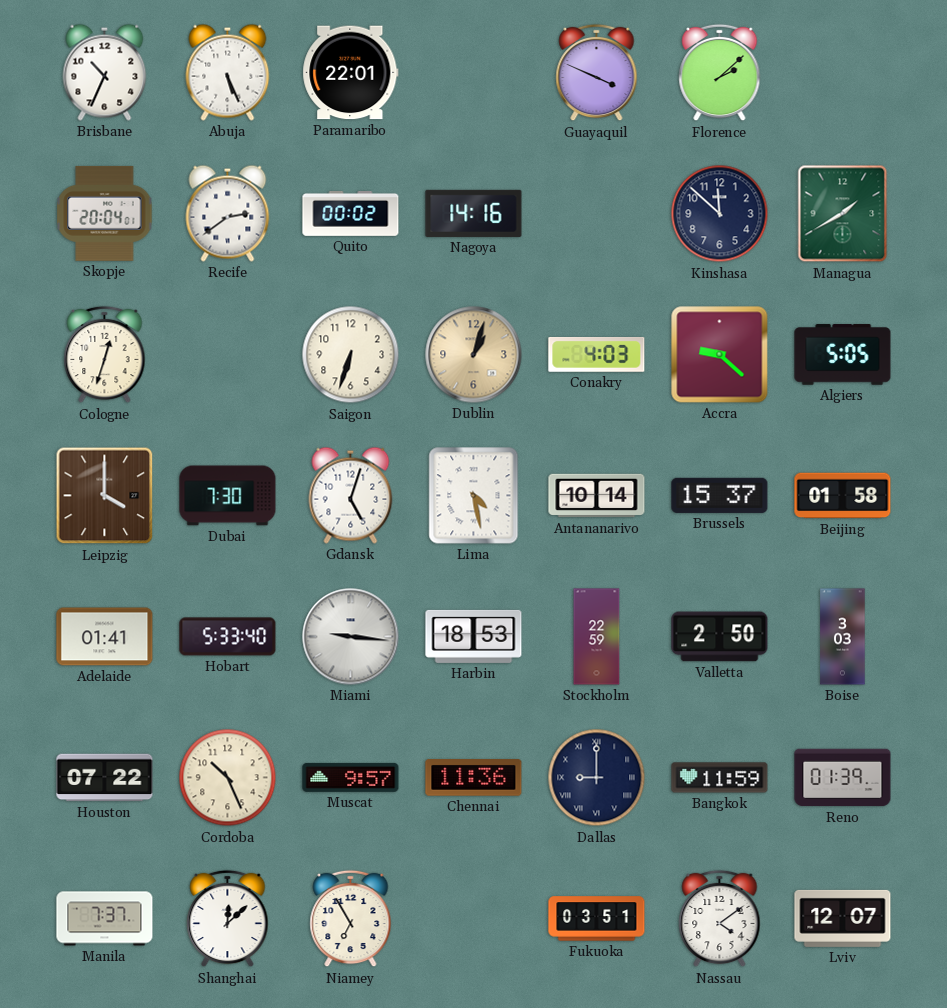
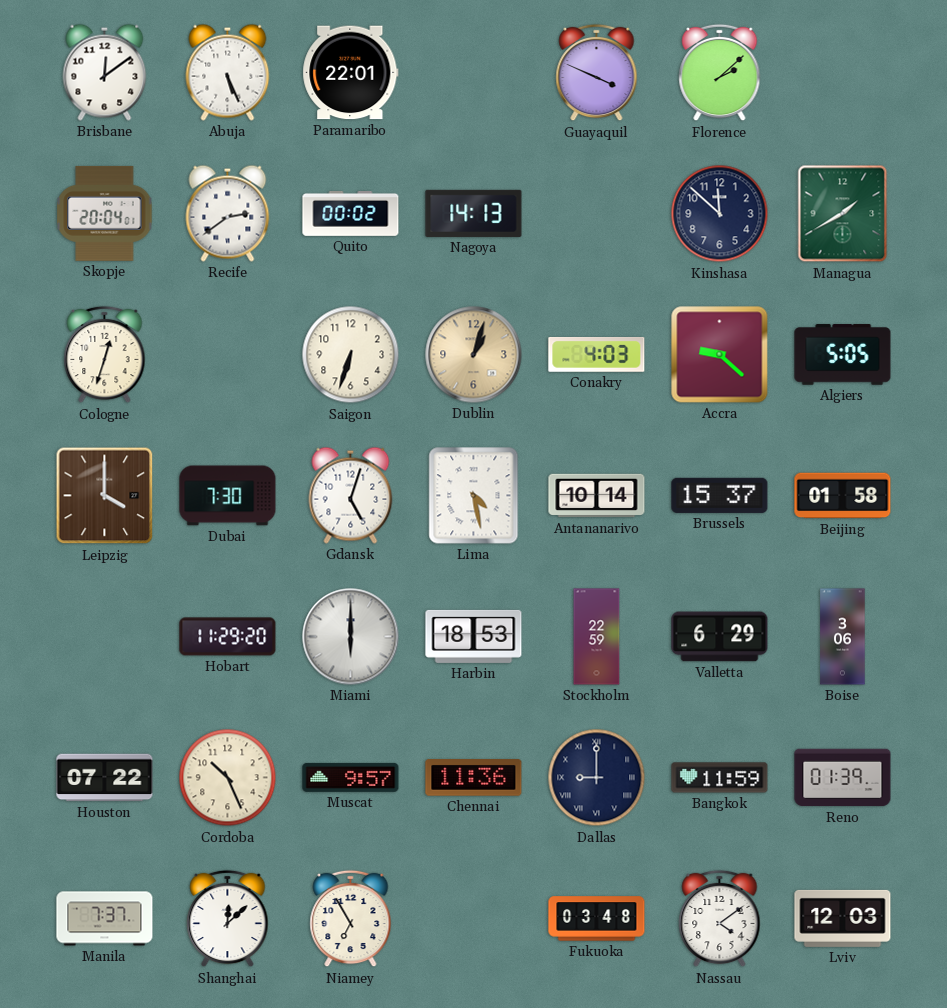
Brisbane: 10:34 -> 12:09
Nagoya: 14:16 -> 14:13
Adelaide: 01:41 -> none
Hobart: 5:33 -> 11:29
Miami: 9:16 -> 6:00
Valletta: 2:50 -> 6:29
Boise: 3:03 -> 3:06
Fukuoka: 03:51 -> 03:48
Lviv: 12:07 -> 12:03
